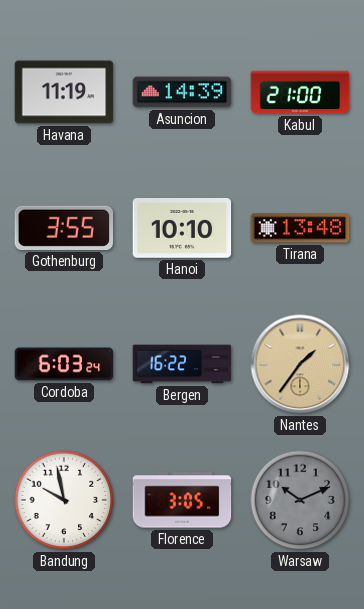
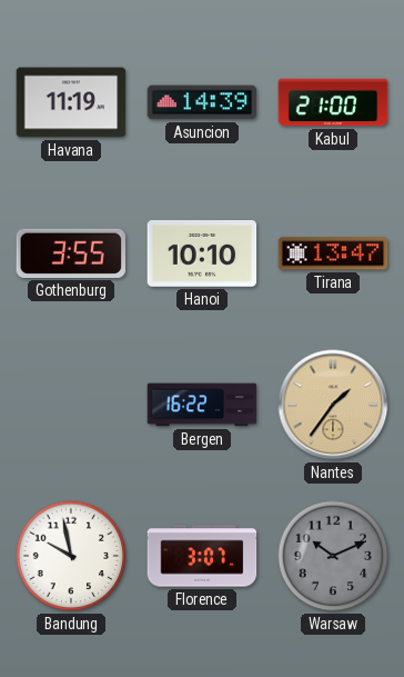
Tirana: 13:48 -> 13:47
Cordoba: 6:03 -> none
Florence: 3:05 -> 3:07
